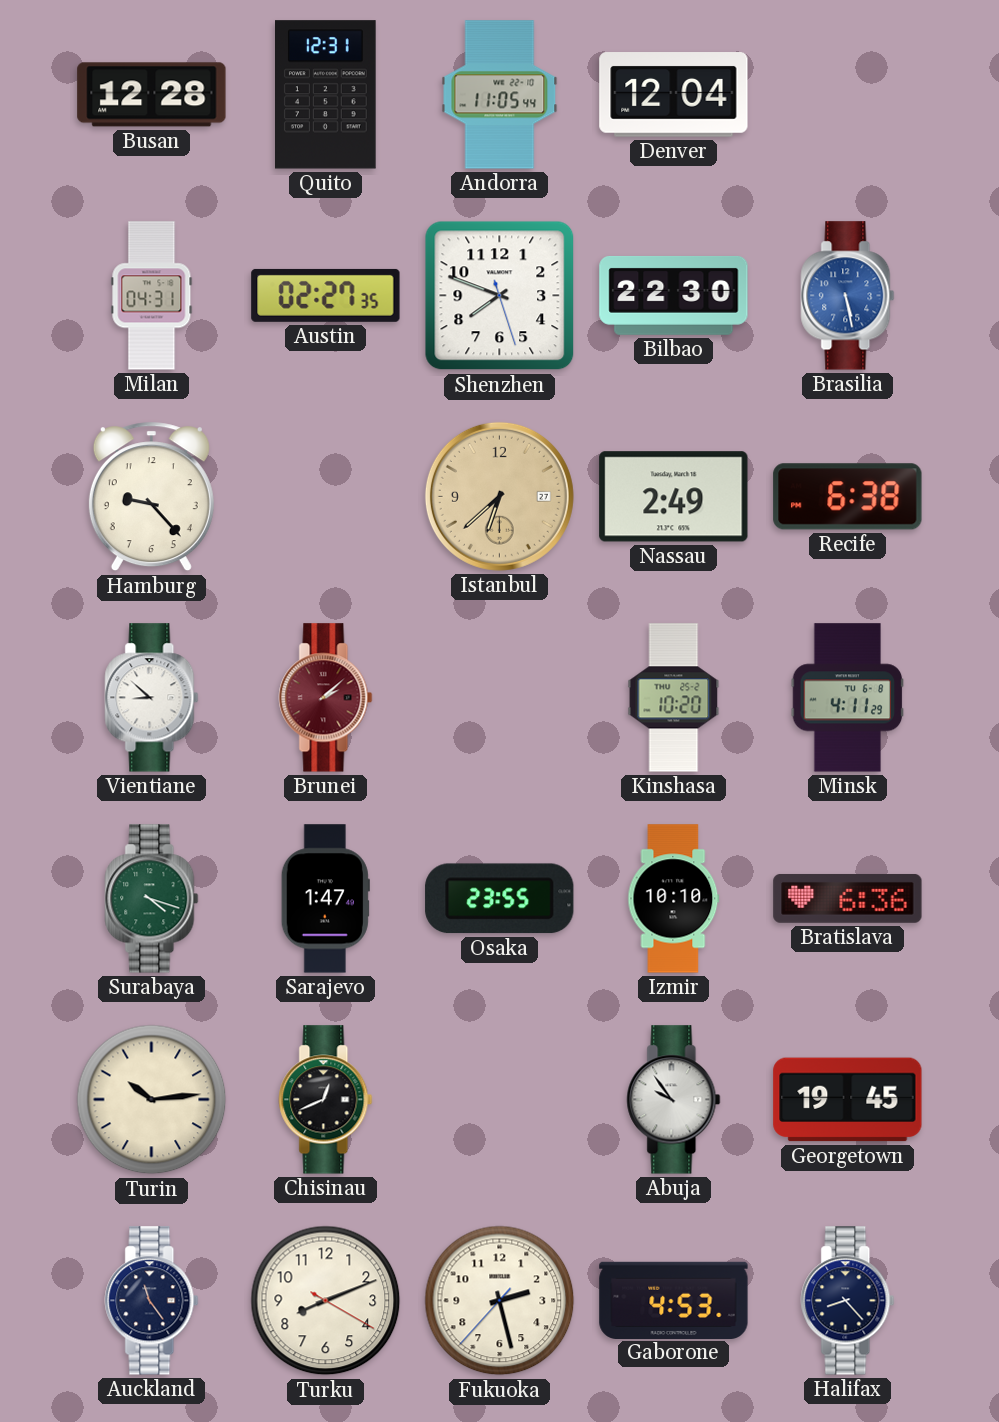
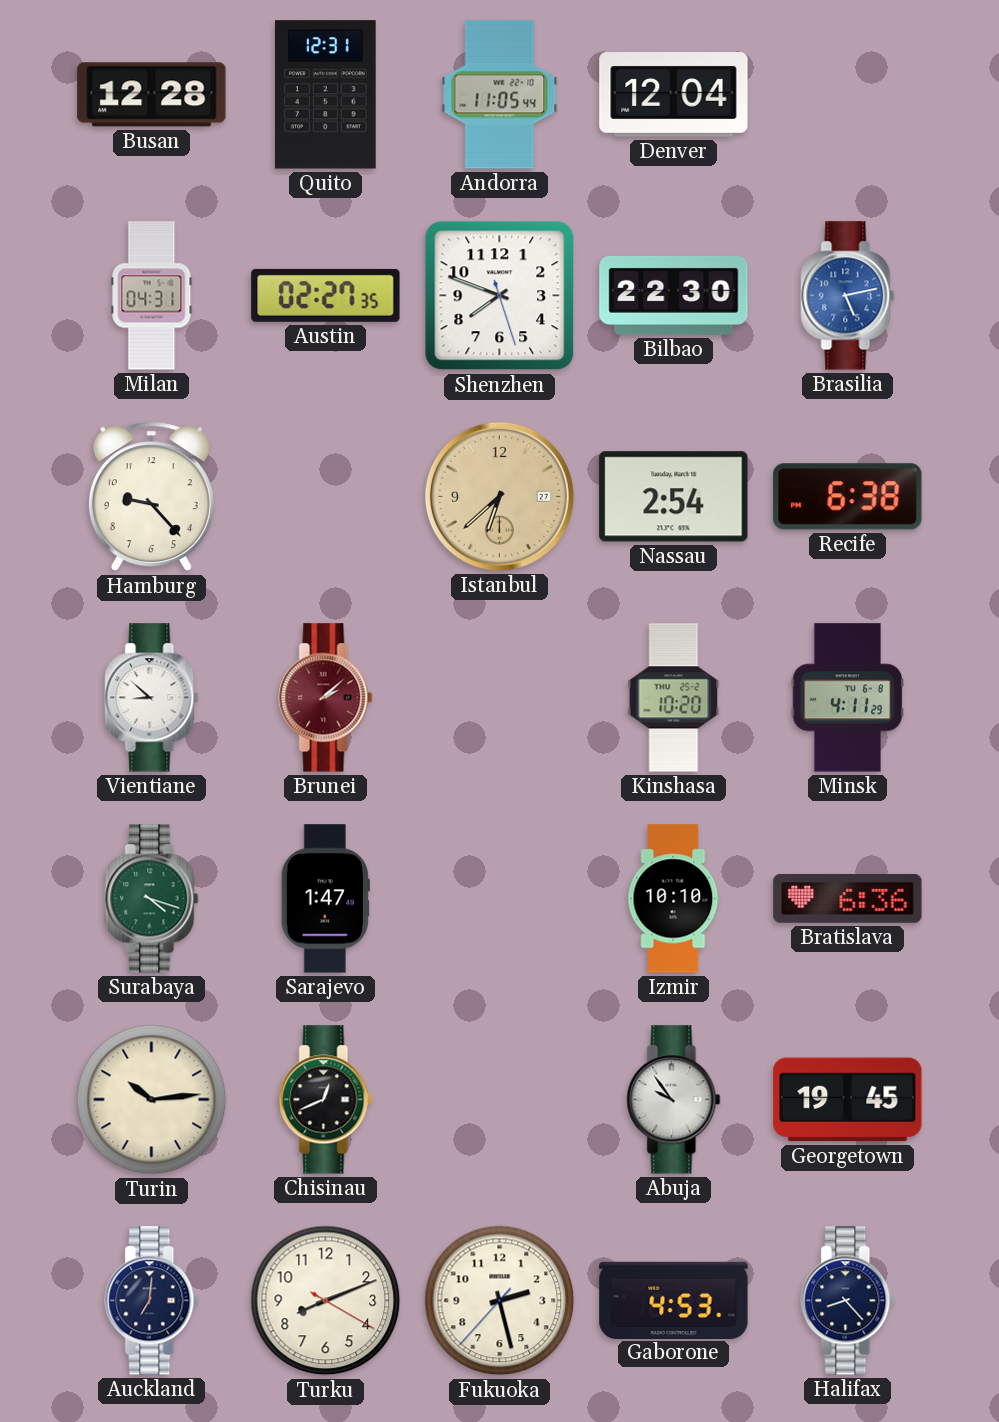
Brasilia: 5:28 -> 5:13
Nassau: 2:49 -> 2:54
Osaka: 23:55 -> none
Auckland: 11:24 -> 7:01
